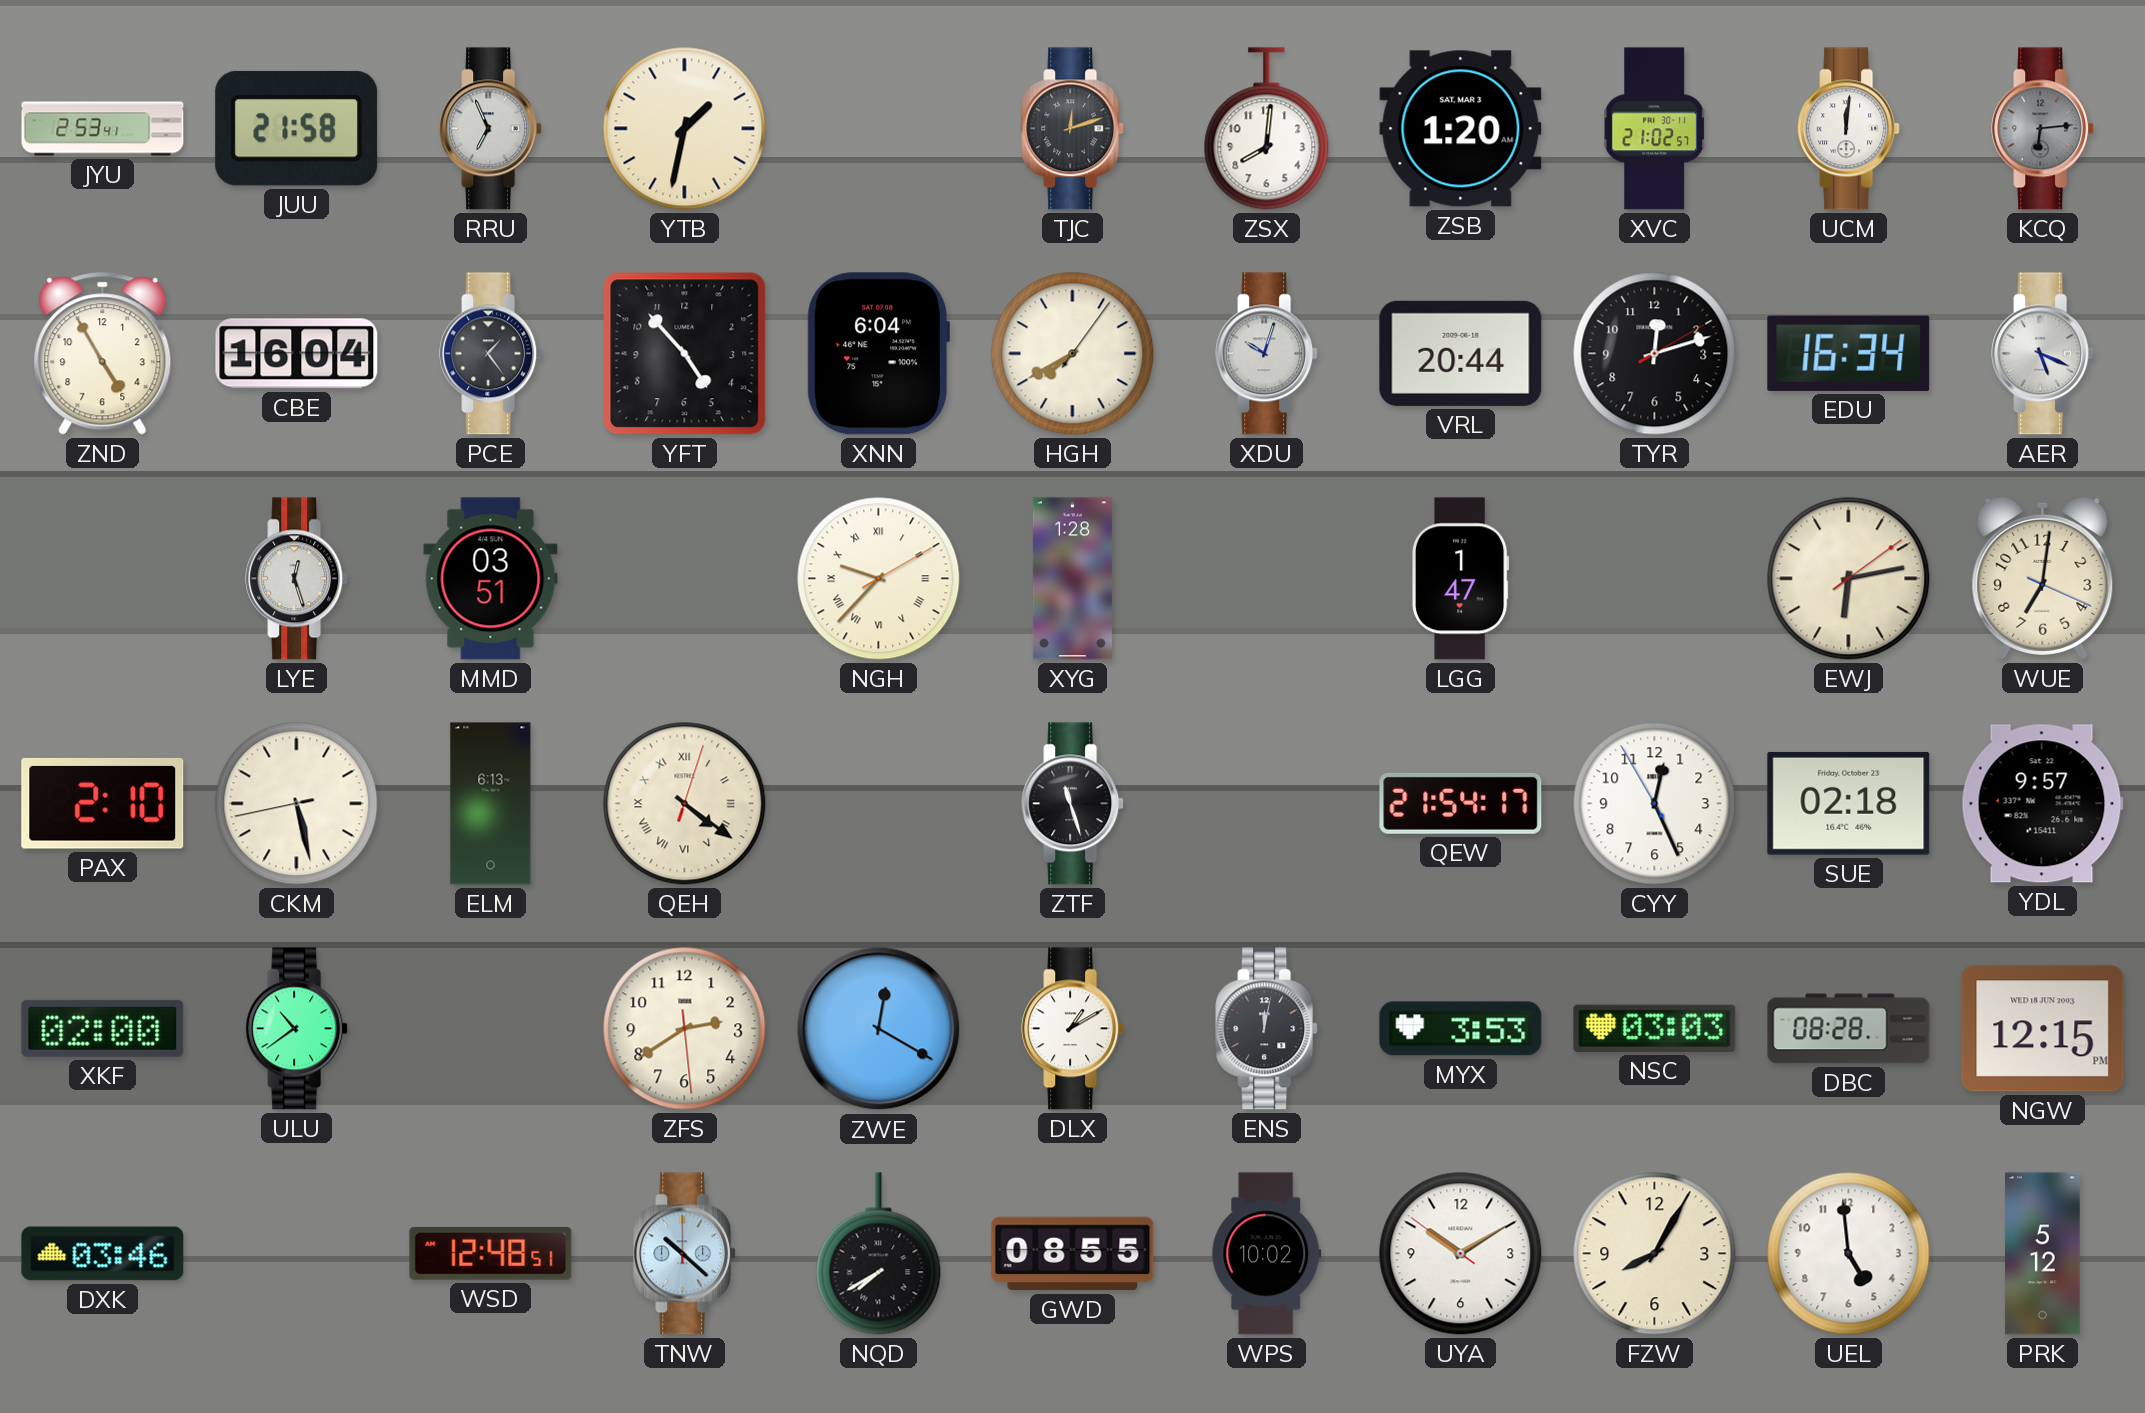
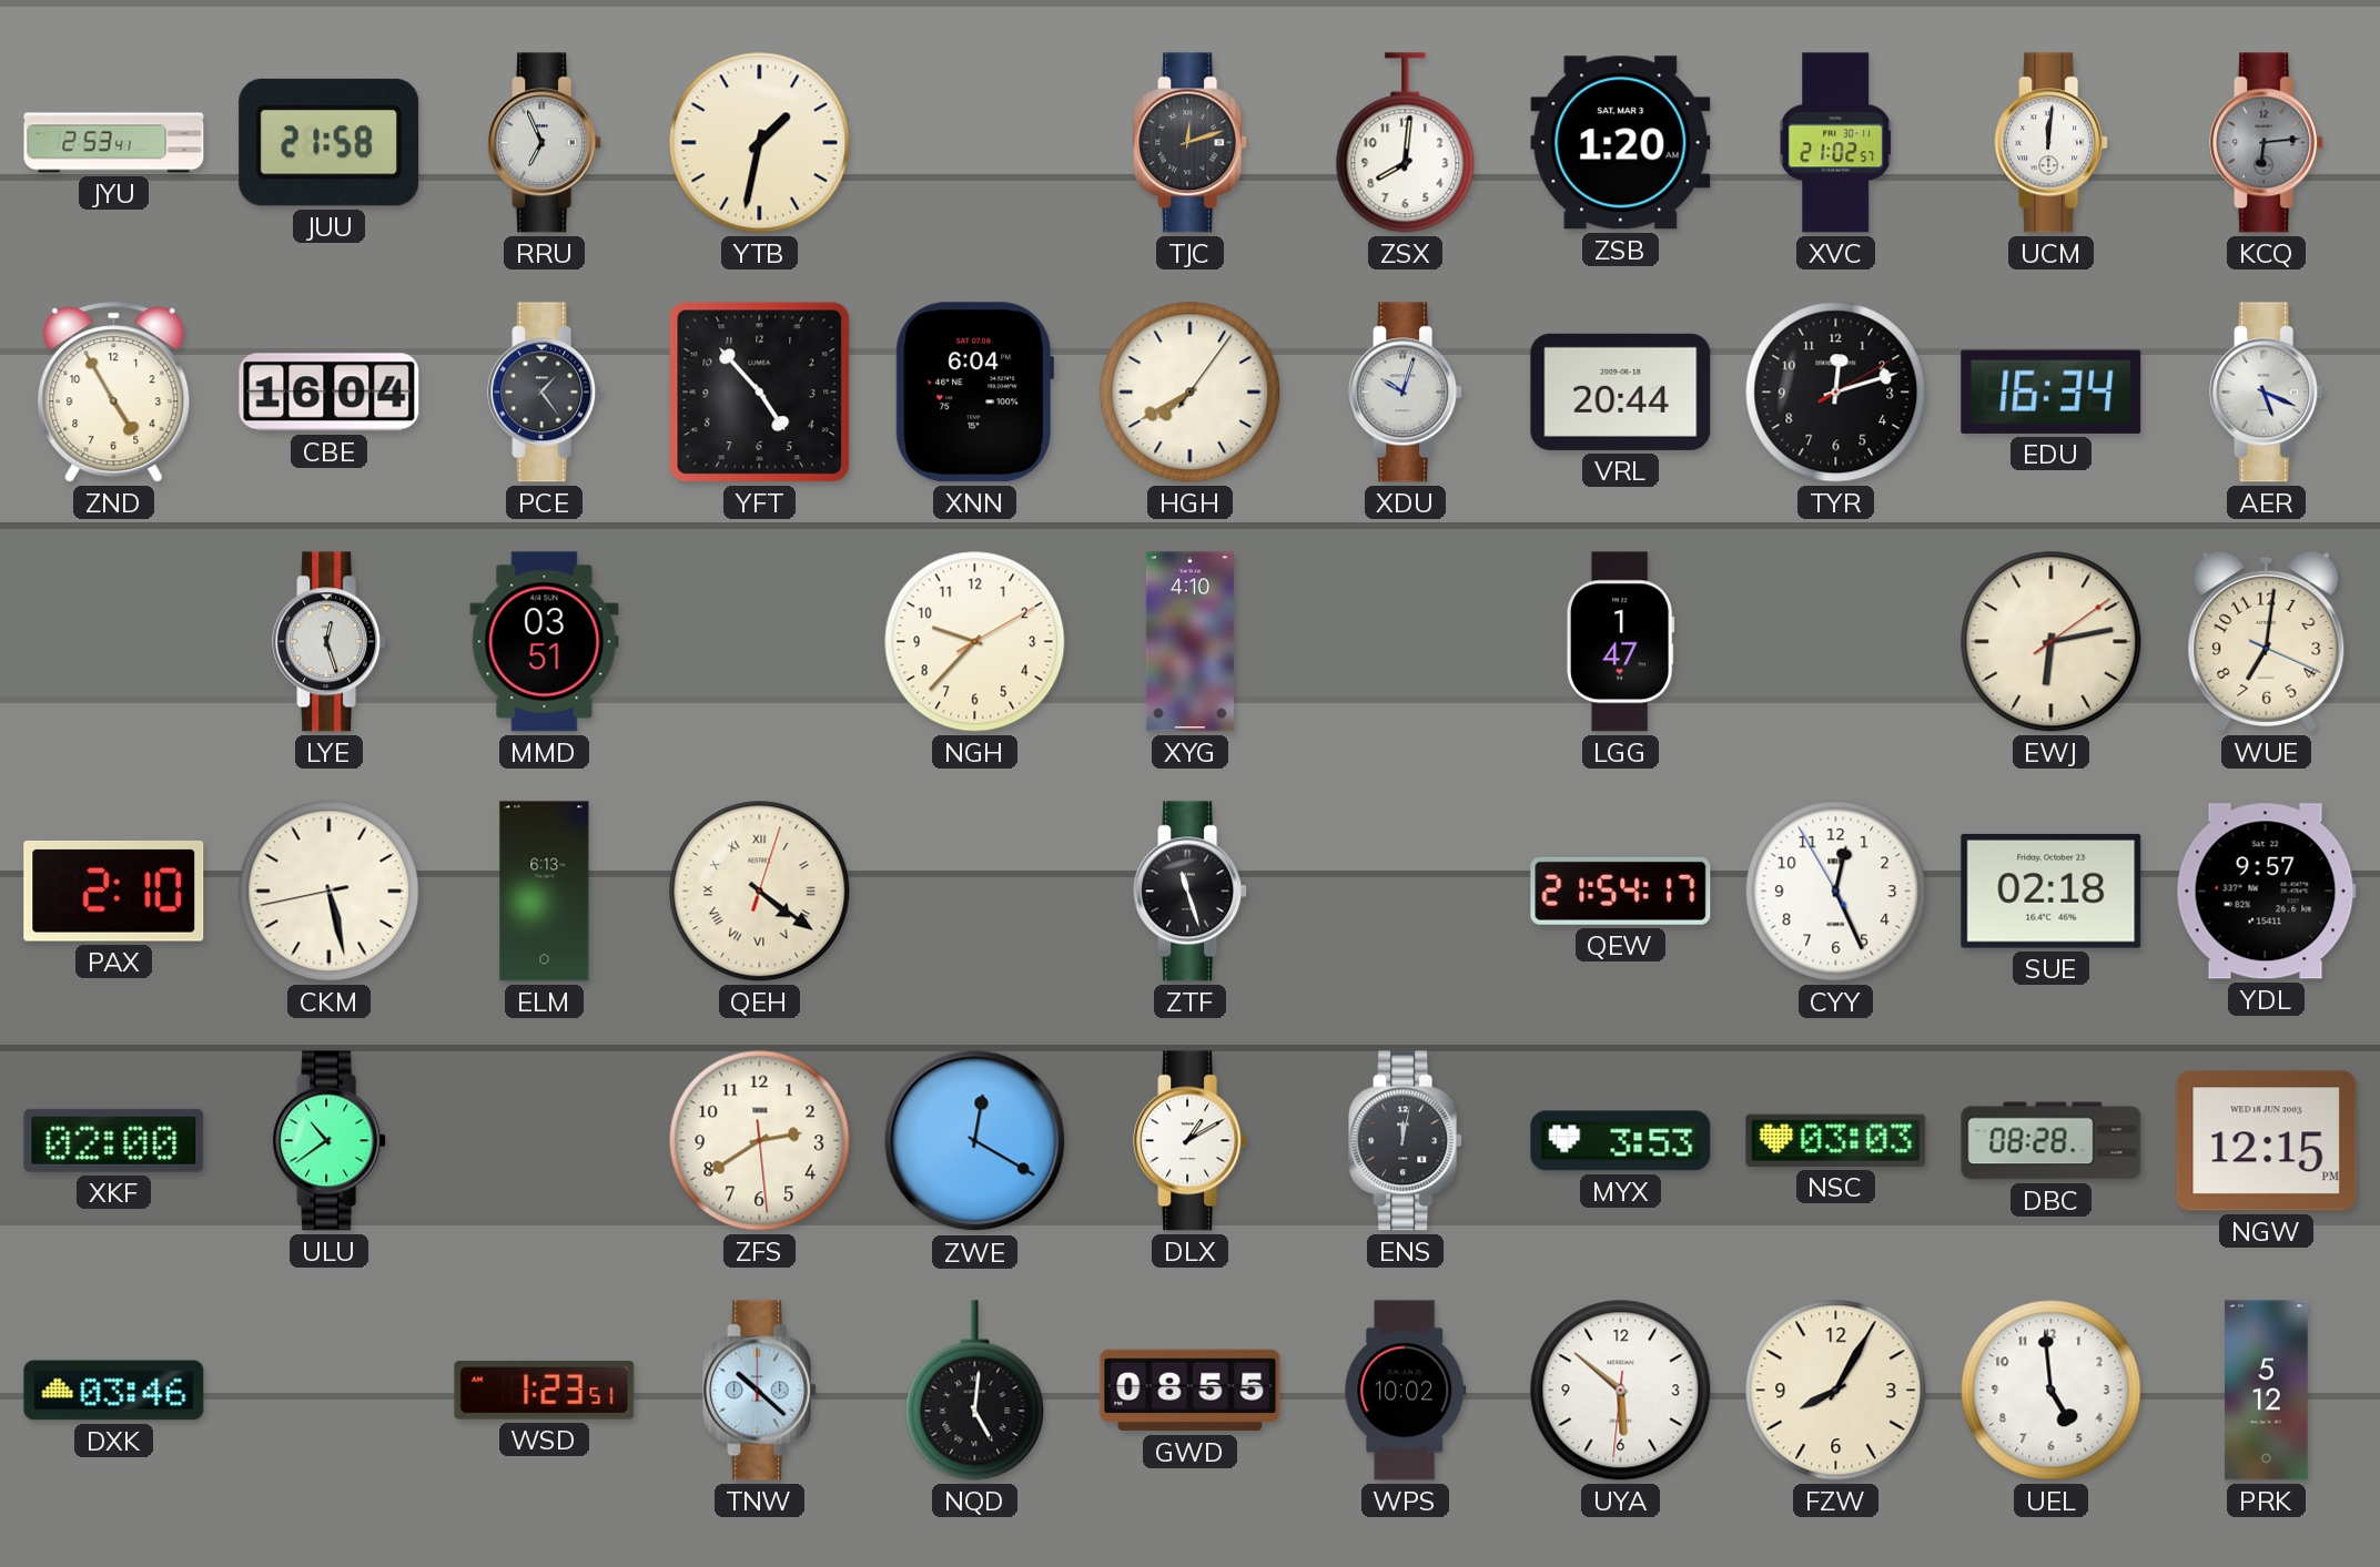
NGH numerals: Roman -> Arabic
XYG: 1:28 -> 4:10
WSD: 12:48 -> 1:23
NQD: 7:40 -> 5:01
UYA: 10:09 -> 5:51
